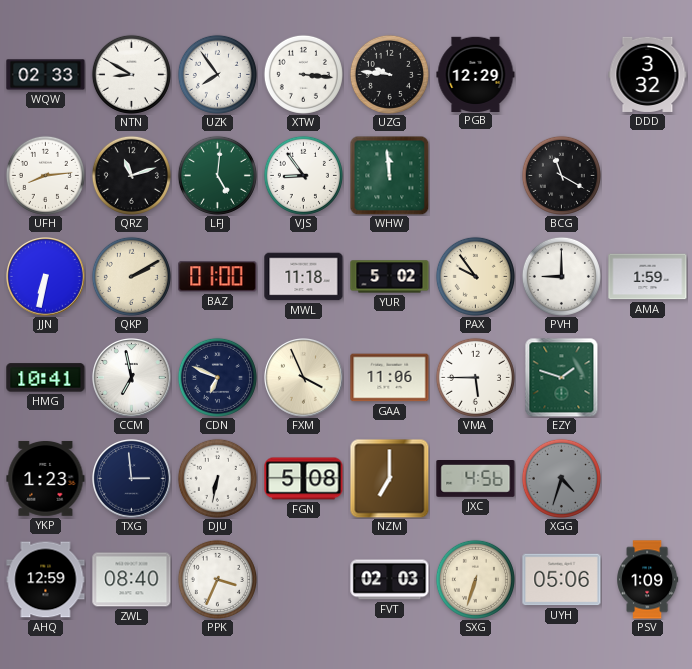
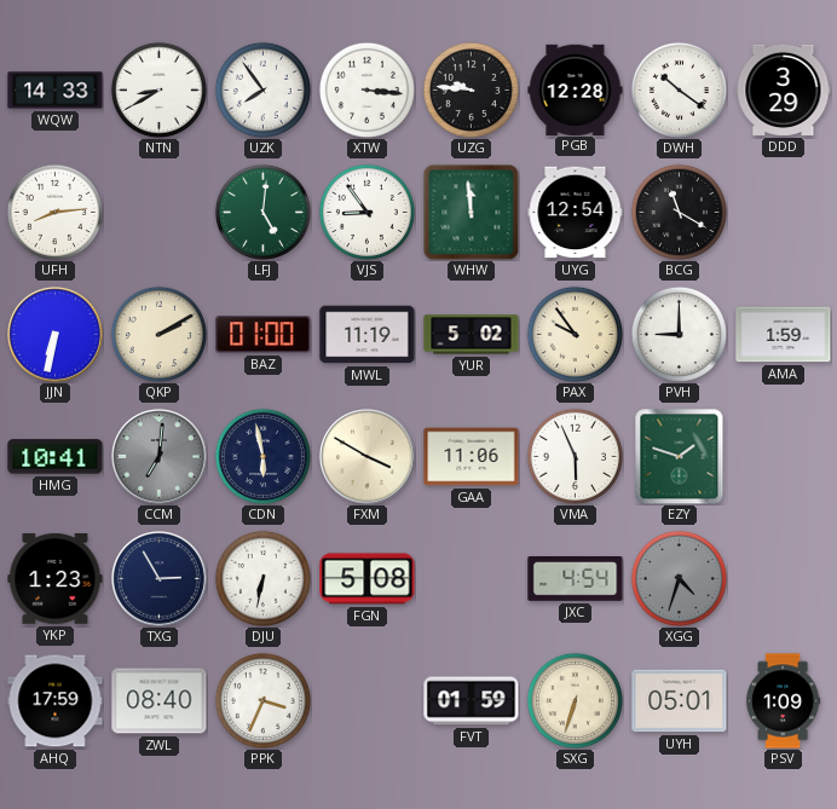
WQW: 02:33 -> 14:33
NTN: 8:50 -> 8:40
PGB: 12:29 -> 12:28
DWH: none -> 10:21
DDD: 3:32 -> 3:29
QRZ: 11:12 -> none
UYG: none -> 12:54
MWL: 11:18 -> 11:19
CCM: 6:58 -> 7:01
CCM dial: white -> grey
CDN: 6:49 -> 5:58
FXM: 3:56 -> 3:50
VMA: 5:45 -> 5:56
TXG: 2:59 -> 2:55
NZM: 7:00 -> none
JXC: 4:56 -> 4:54
AHQ: 12:59 -> 17:59
FVT: 02:03 -> 01:59
UYH: 05:06 -> 05:01
